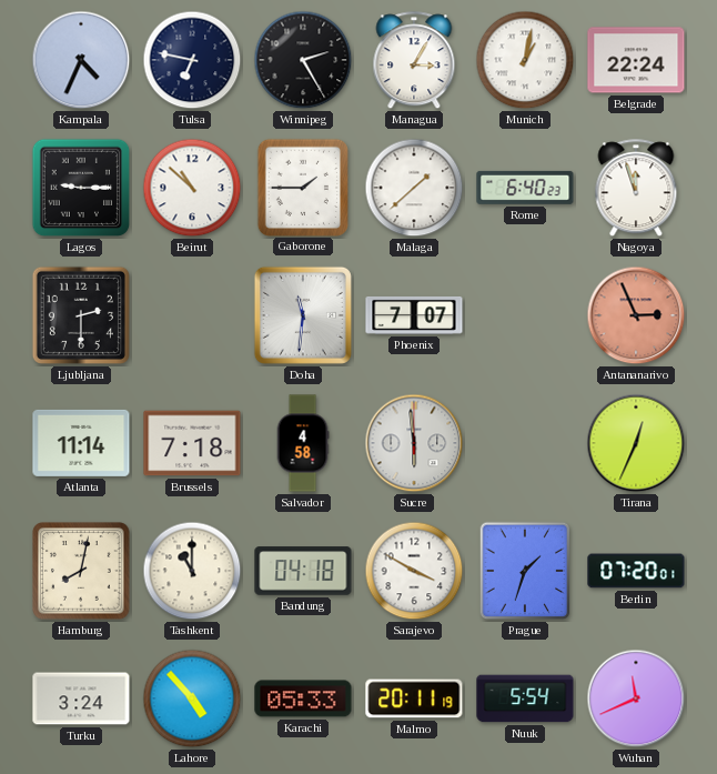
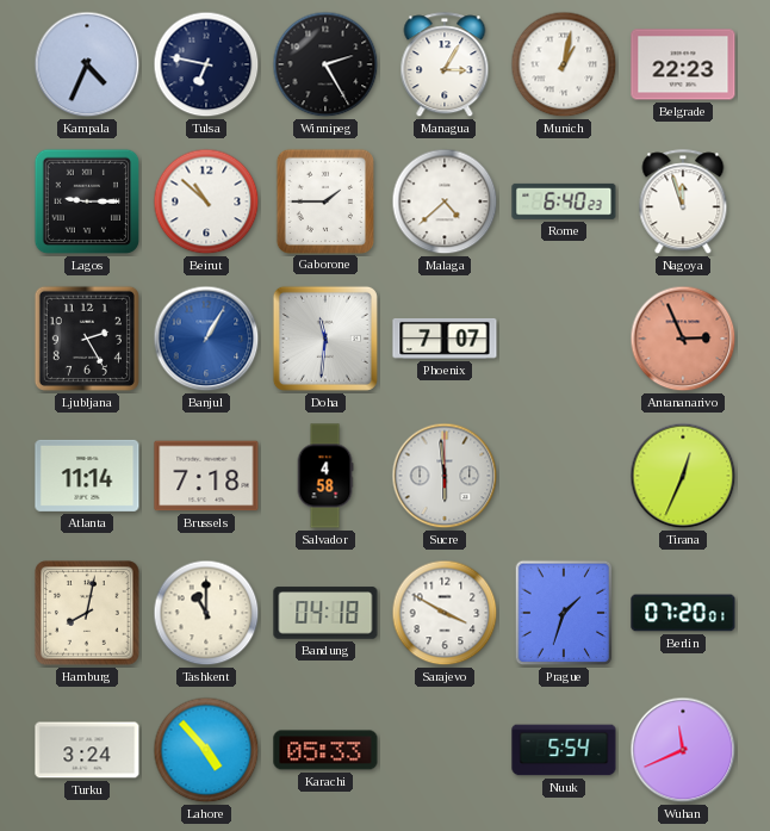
Belgrade: 22:24 -> 22:23
Malaga: 1:38 -> 4:38
Ljubljana: 2:30 -> 2:25
Banjul: none -> 1:05
Malmo: 20:11 -> none
